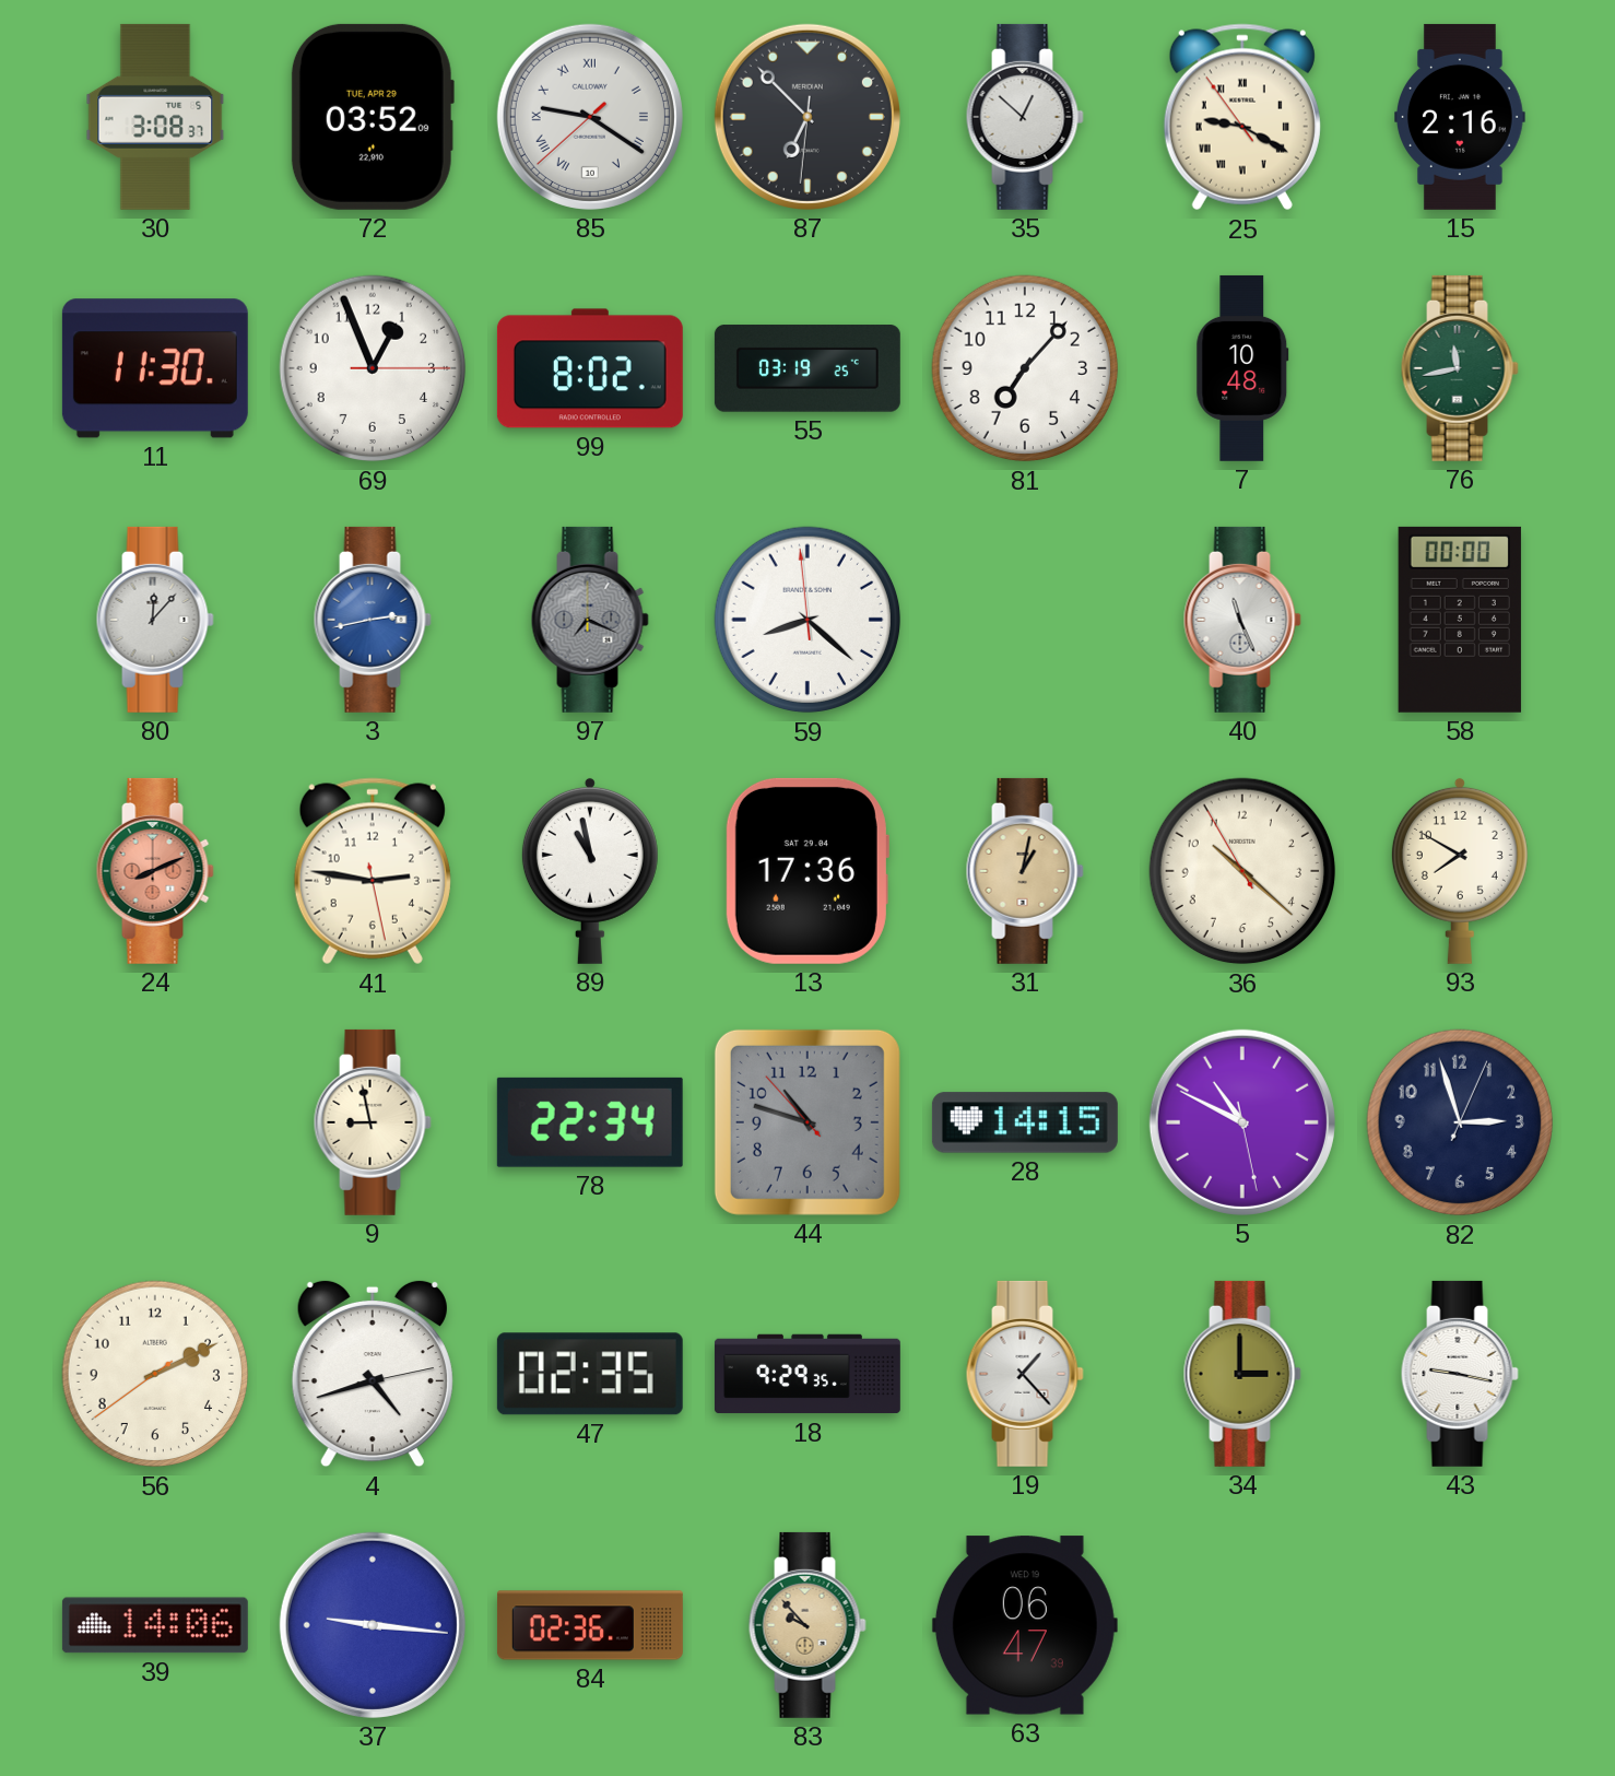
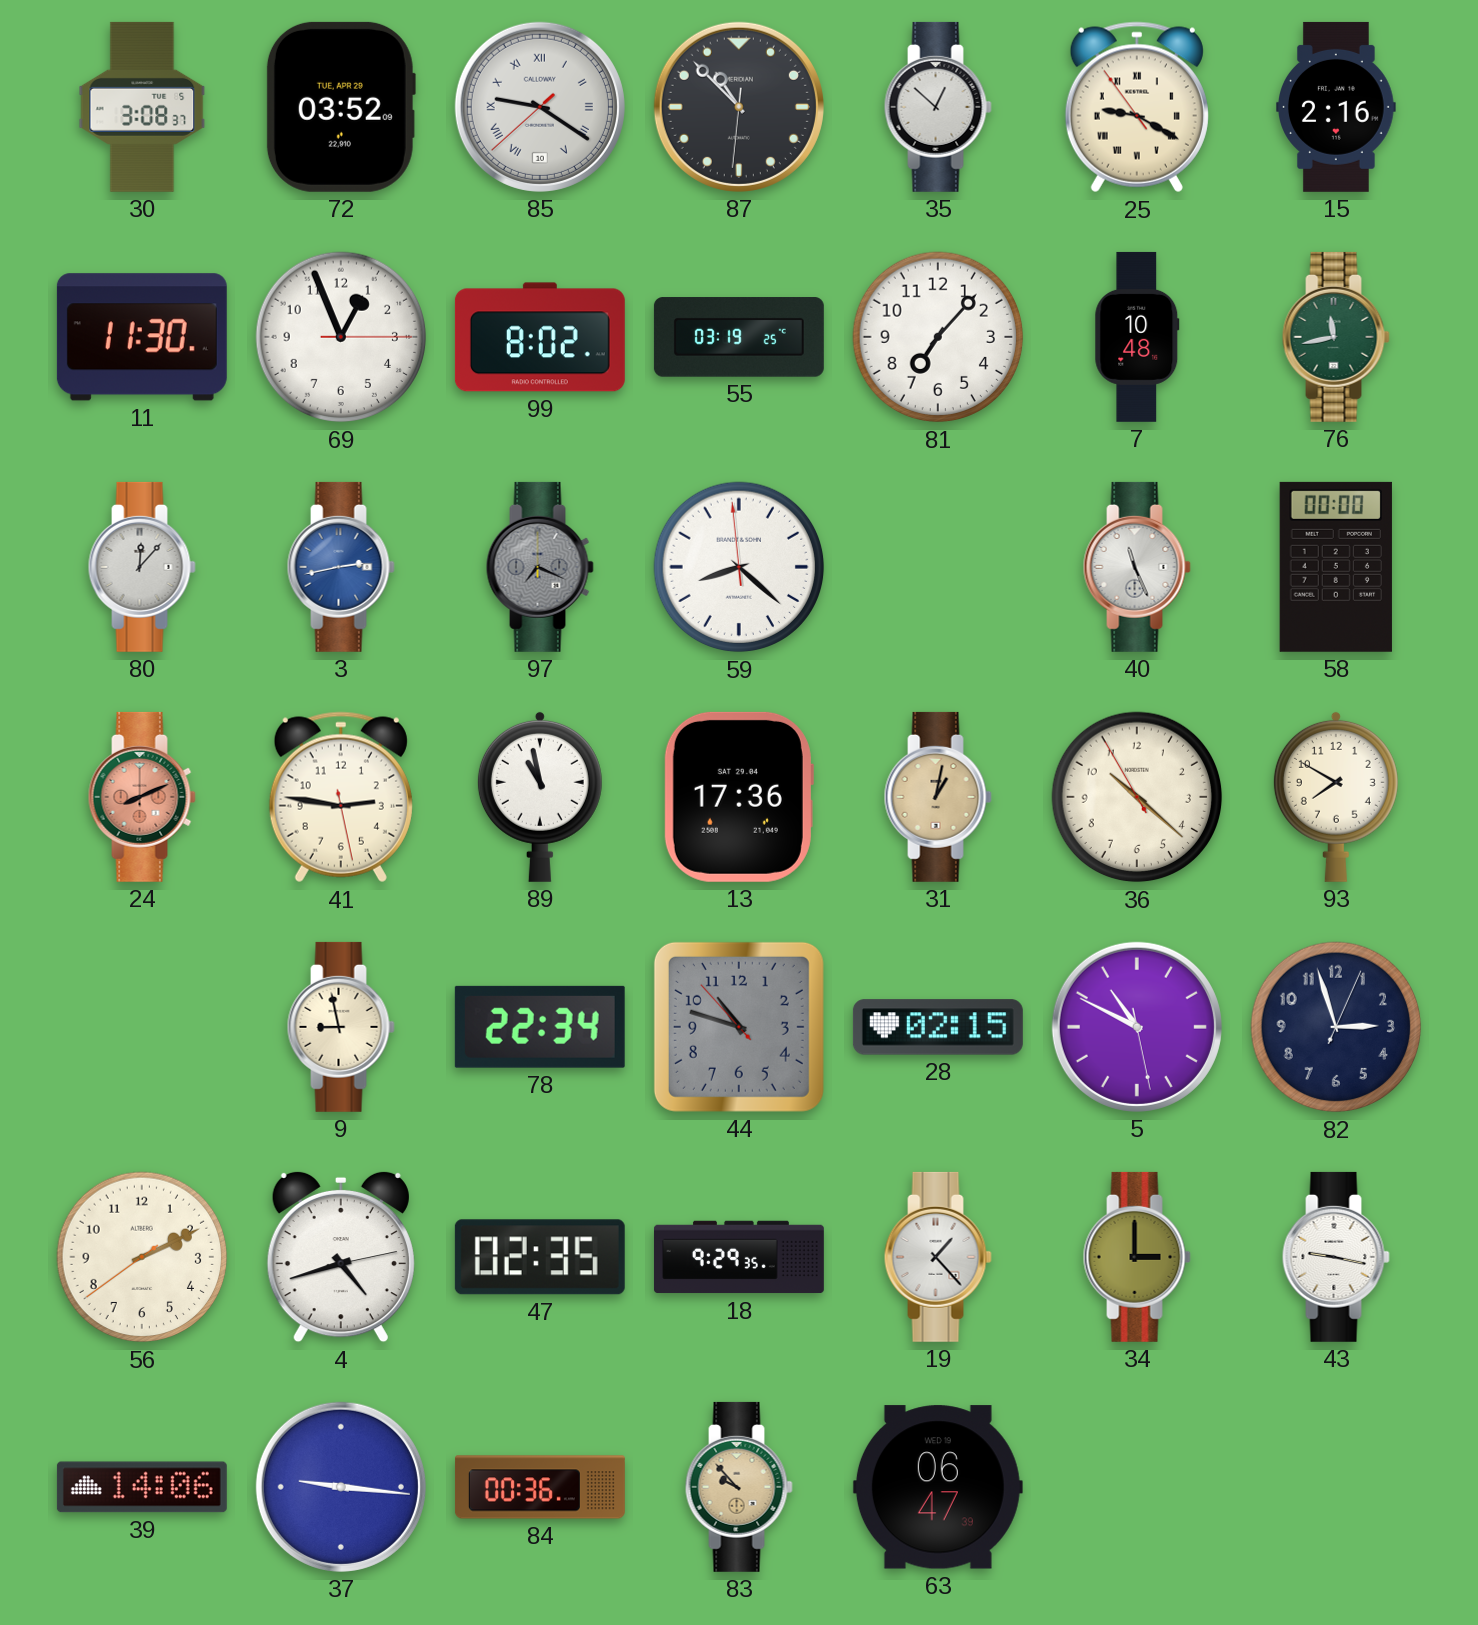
87: 6:52 -> 10:52
28: 14:15 -> 02:15
84: 02:36 -> 00:36
